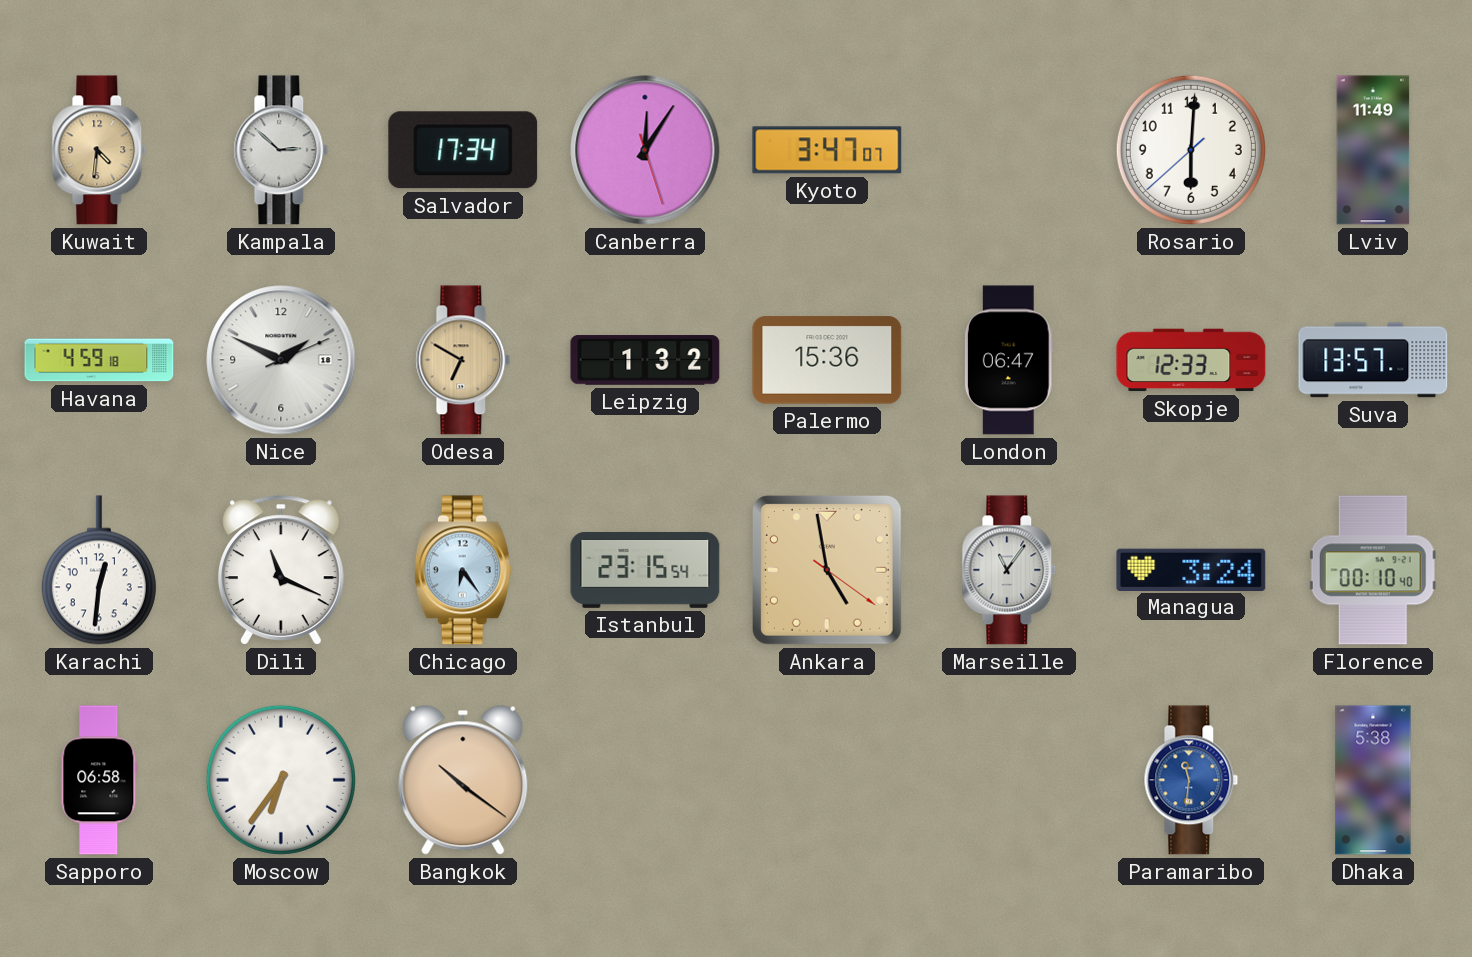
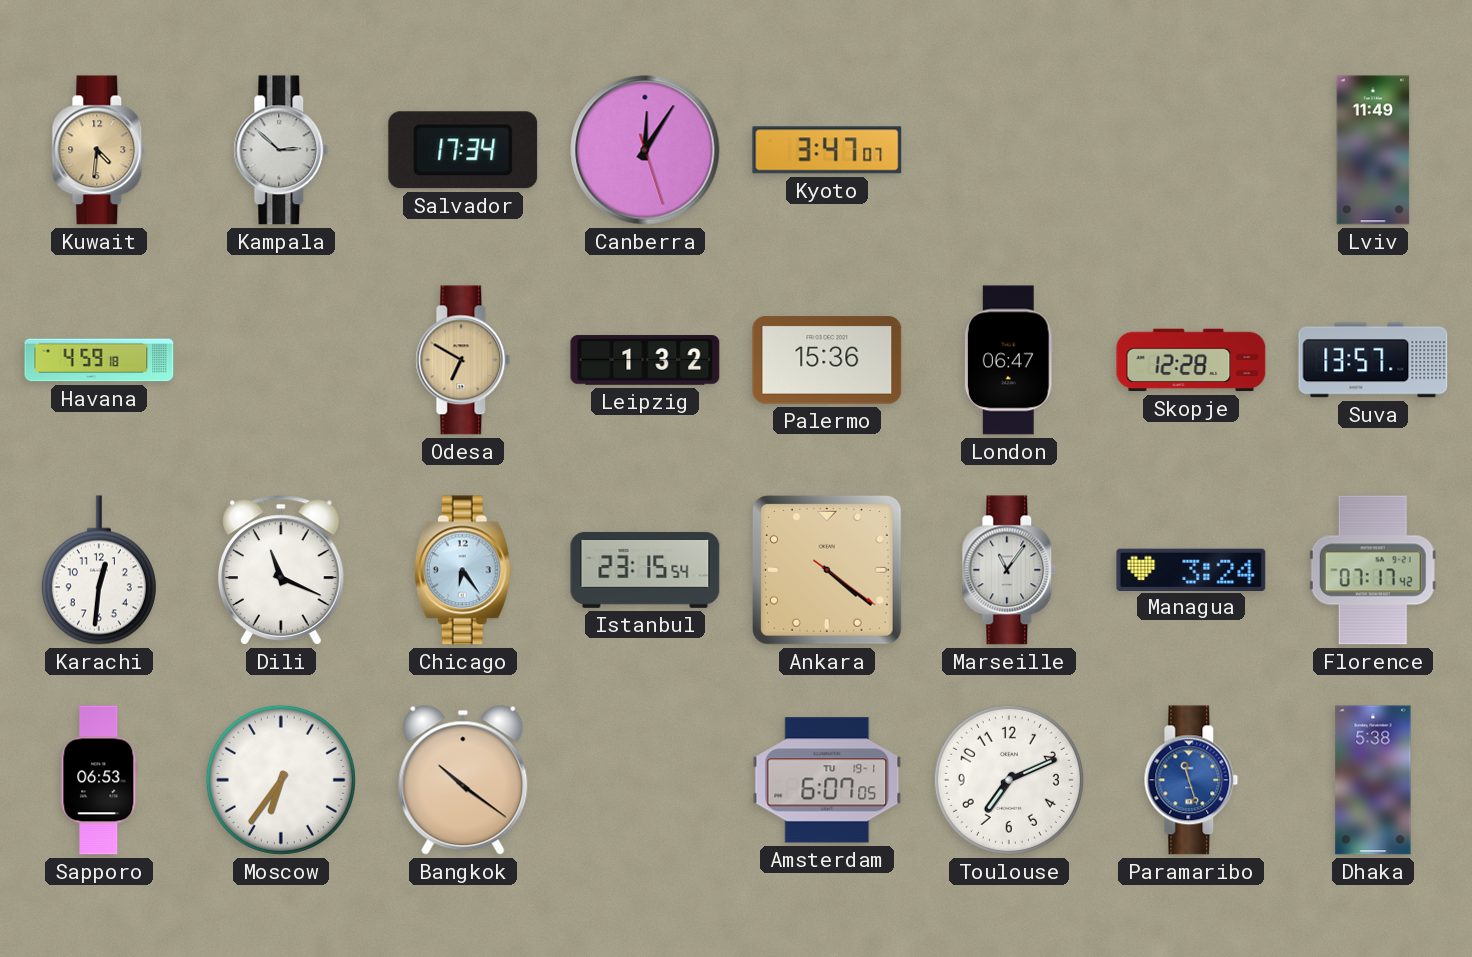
Rosario: 6:00 -> none
Nice: 1:49 -> none
Skopje: 12:33 -> 12:28
Ankara: 4:58 -> 4:21
Florence: 00:10 -> 07:17
Sapporo: 06:58 -> 06:53
Amsterdam: none -> 6:07
Toulouse: none -> 7:11
Paramaribo: 11:31 -> 11:27
